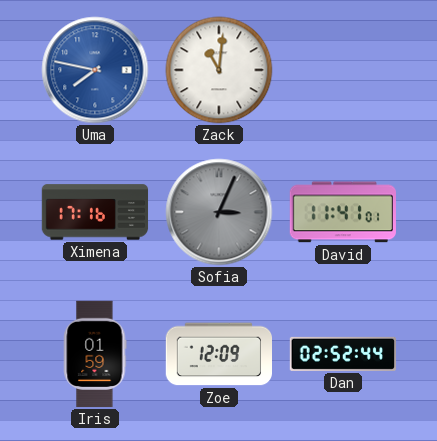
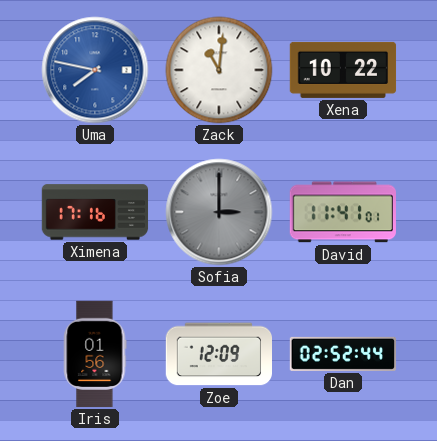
Xena: none -> 10:22
Sofia: 3:04 -> 3:00
Iris: 01:59 -> 01:56
